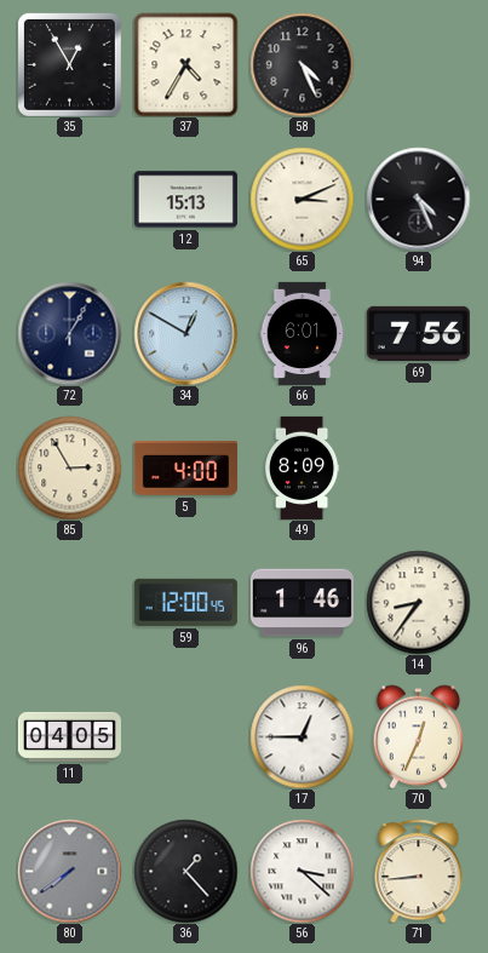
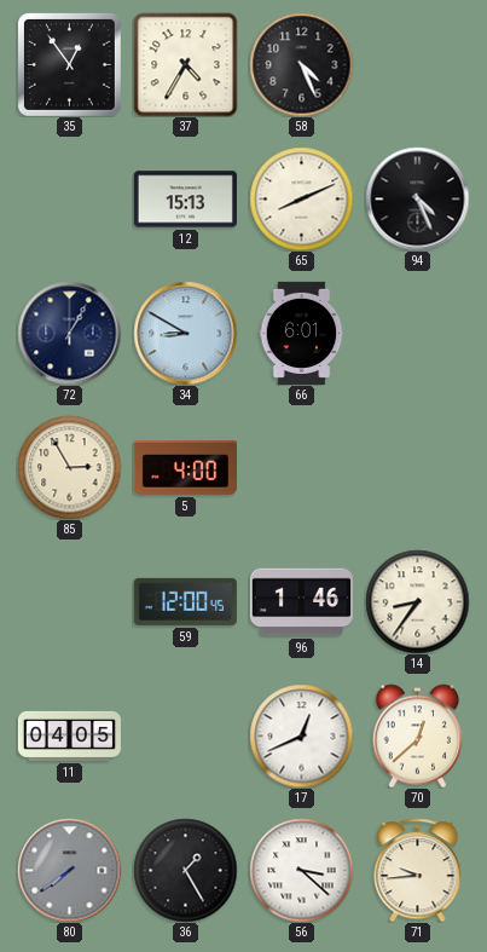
35: 12:55 -> 12:54
65: 3:11 -> 8:11
34: 12:50 -> 8:50
69: 7:56 -> none
49: 8:09 -> none
17: 12:45 -> 12:41
70: 12:34 -> 12:38
36: 1:23 -> 1:25
71: 8:44 -> 9:44
